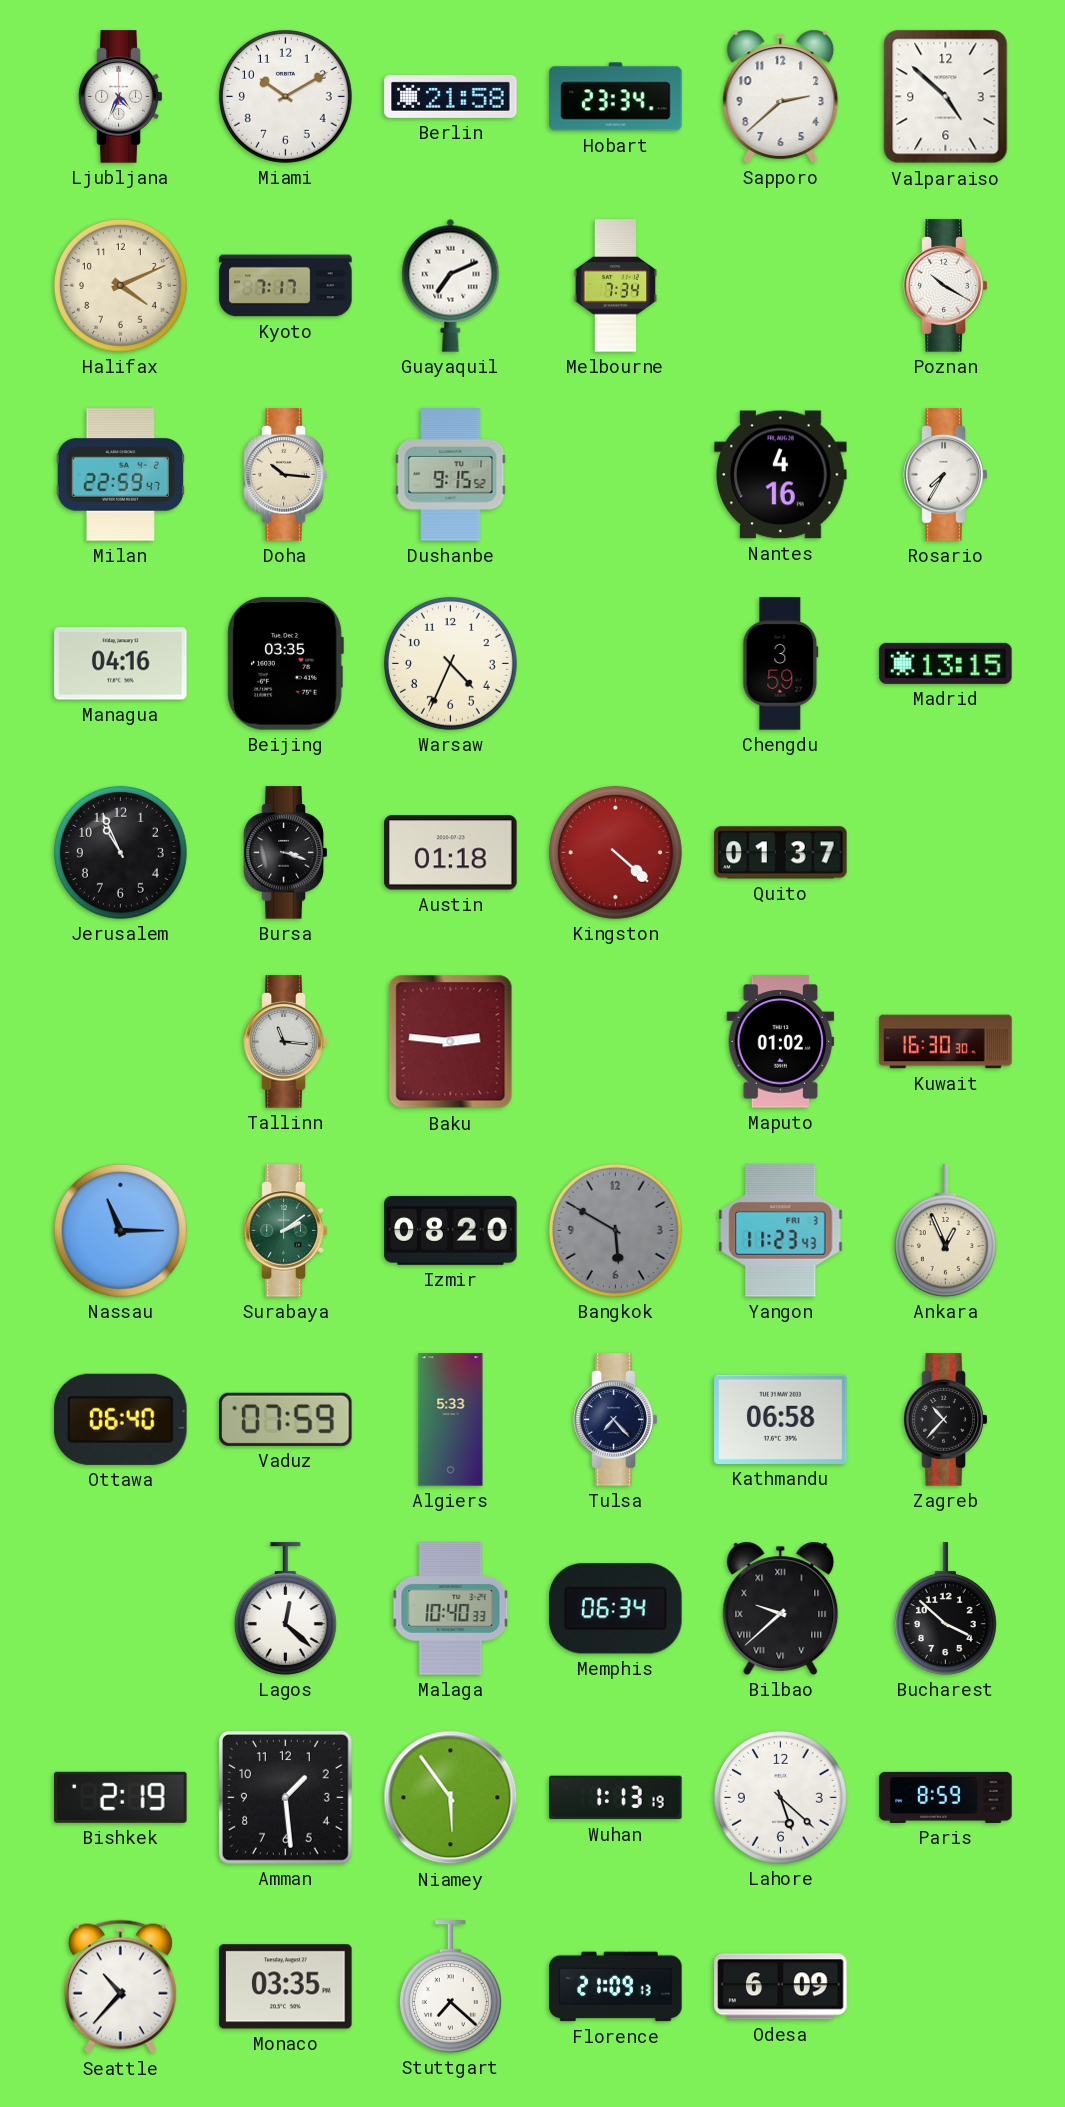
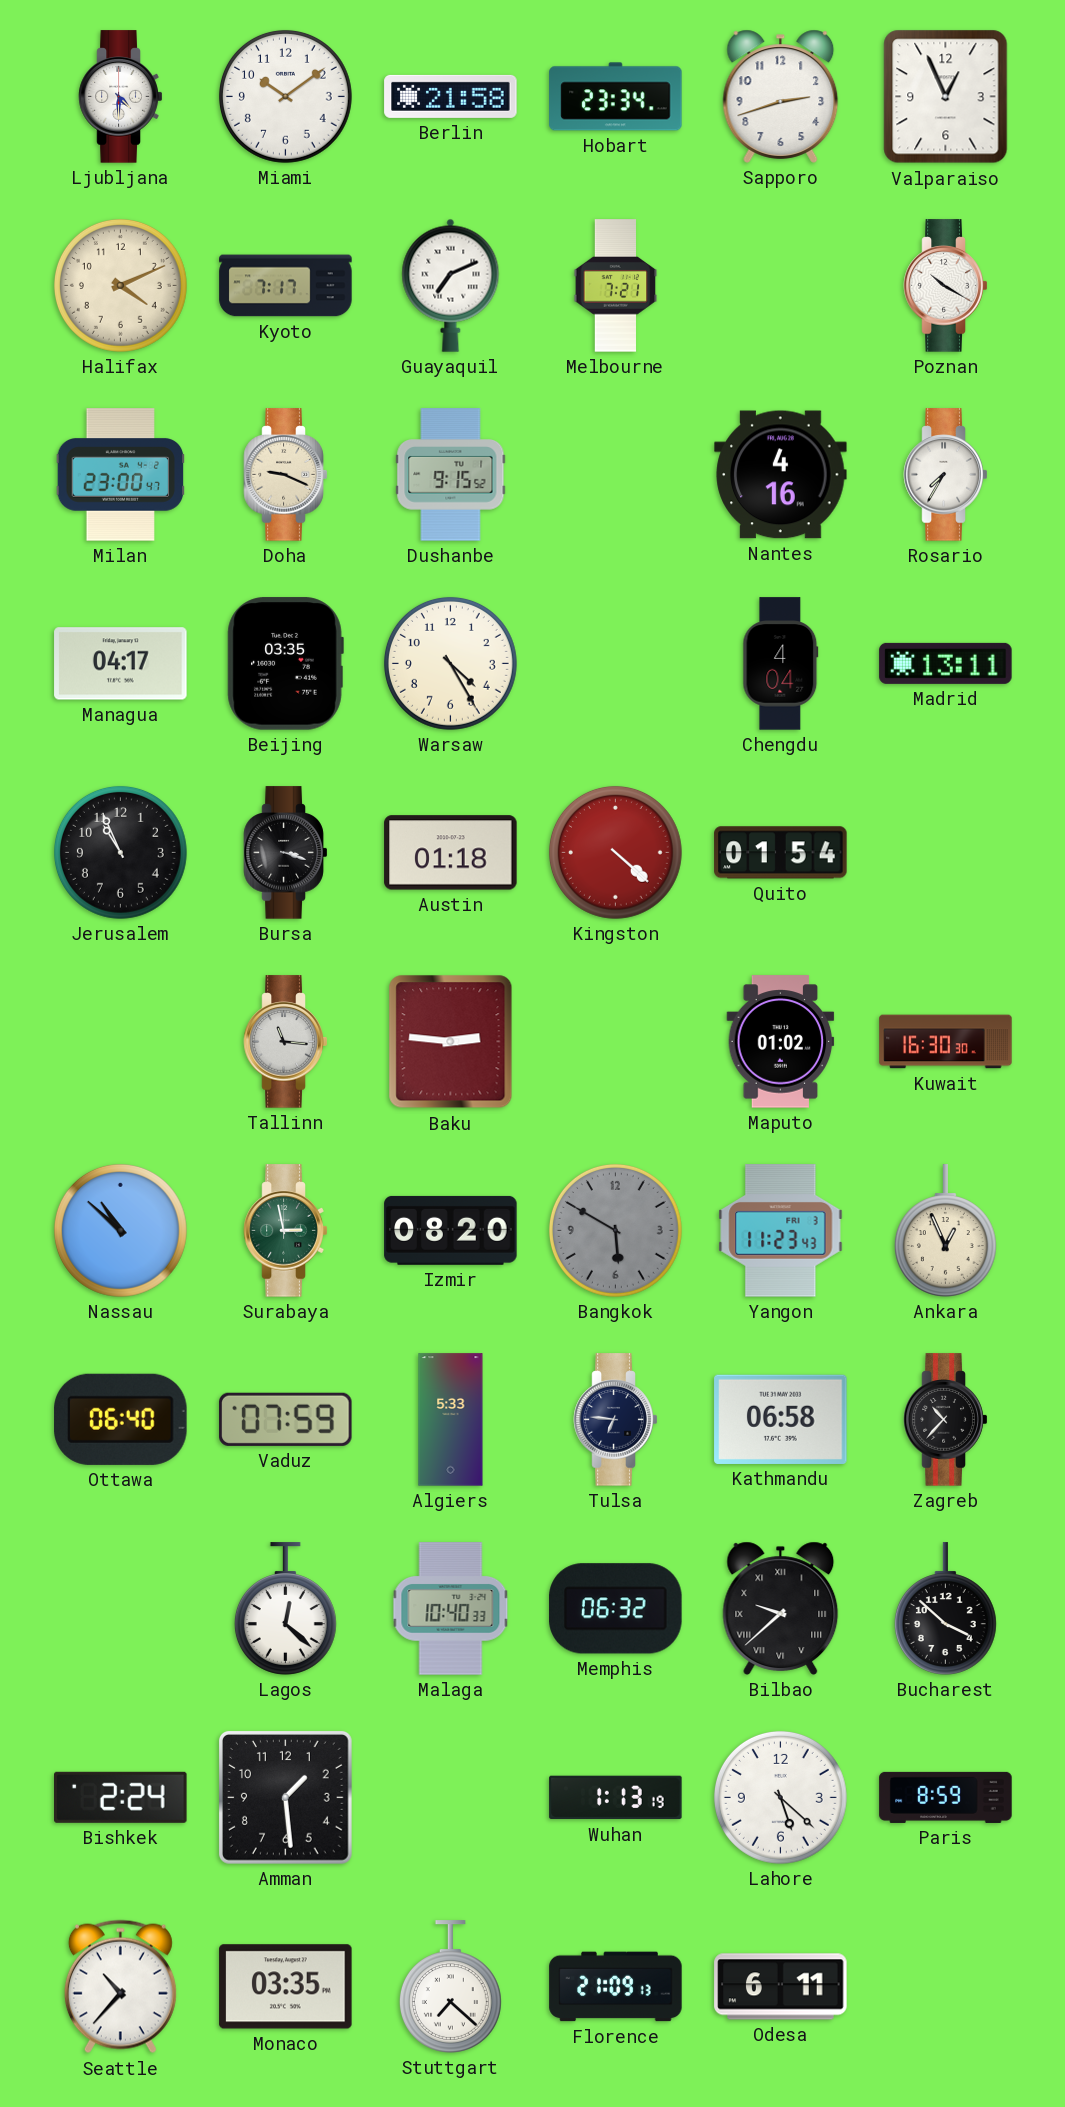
Ljubljana: 4:34 -> 4:30
Miami: 10:10 -> 10:09
Sapporo: 2:38 -> 2:42
Valparaiso: 4:52 -> 12:56
Melbourne: 7:34 -> 7:21
Milan: 22:59 -> 23:00
Doha: 10:16 -> 9:19
Managua: 04:16 -> 04:17
Warsaw: 4:34 -> 4:25
Chengdu: 3:59 -> 4:04
Madrid: 13:15 -> 13:11
Quito: 01:37 -> 01:54
Nassau: 11:15 -> 10:52
Surabaya: 2:09 -> 2:58
Tulsa: 7:23 -> 6:46
Memphis: 06:34 -> 06:32
Bishkek: 2:19 -> 2:24
Niamey: 5:54 -> none
Odesa: 6:09 -> 6:11
